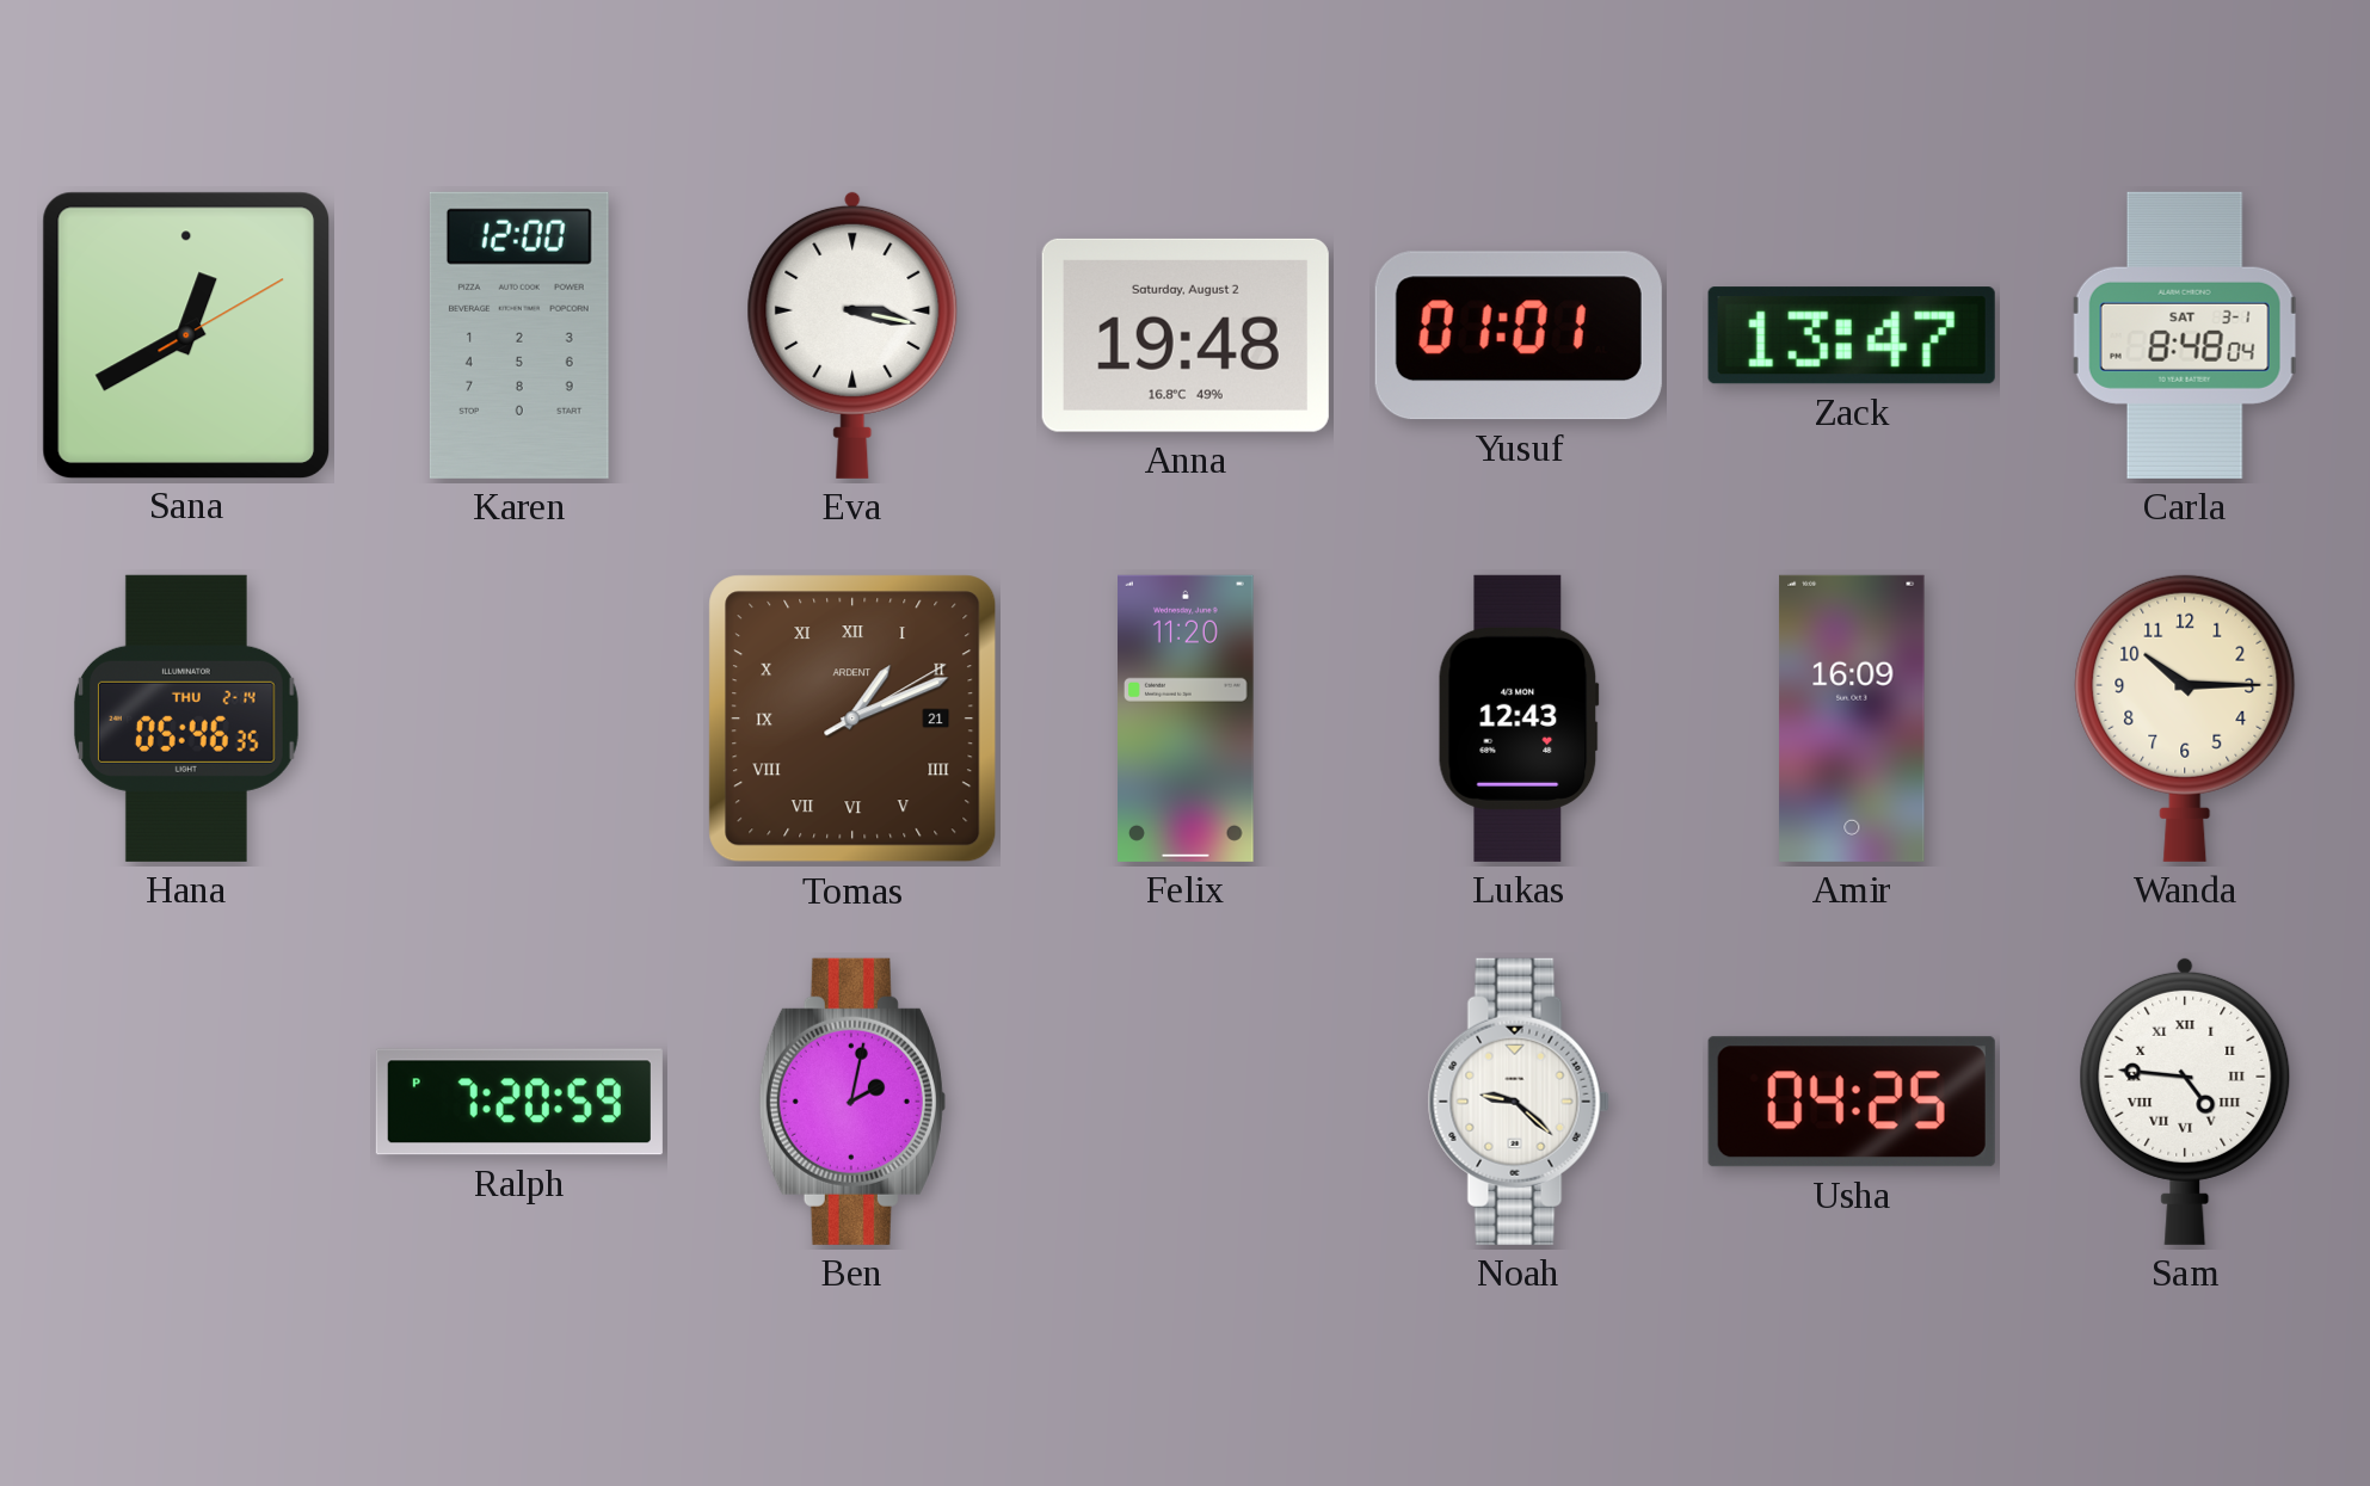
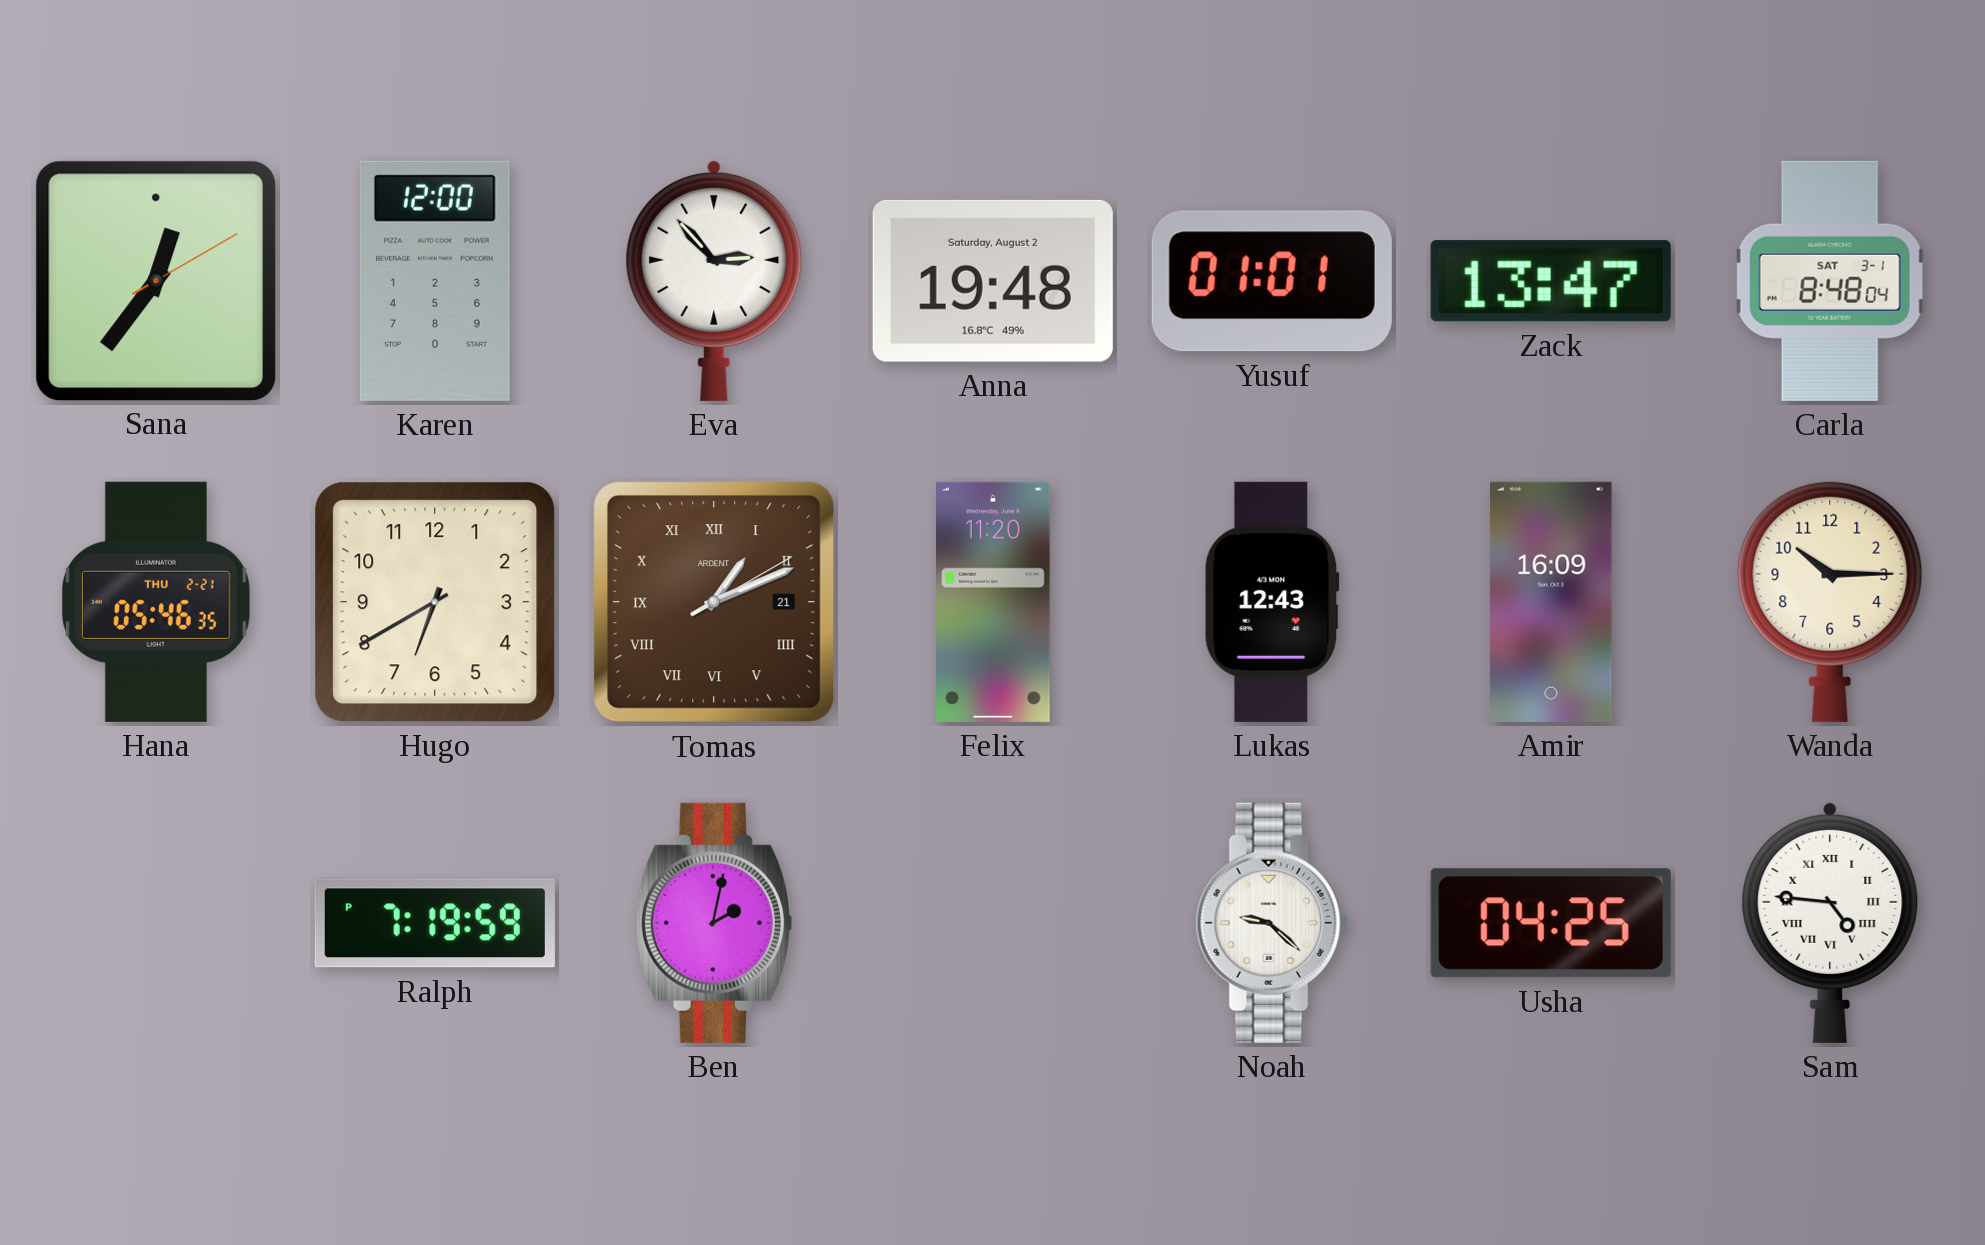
Sana: 12:40 -> 12:36
Eva: 3:17 -> 2:53
Hana date: THU 2-14 -> THU 2-21
Hugo: none -> 6:40
Ralph: 7:20 -> 7:19
